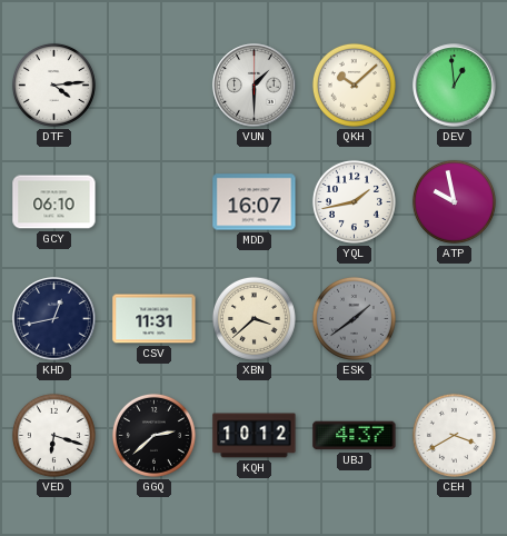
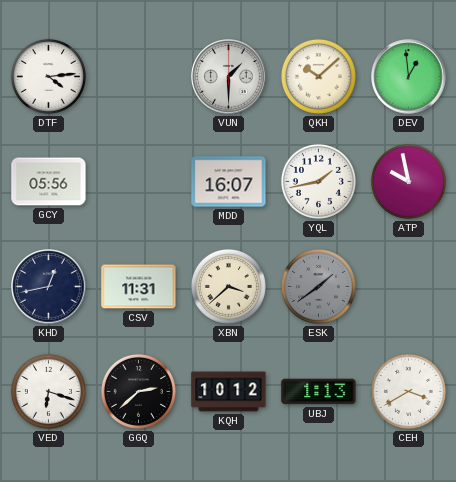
GCY: 06:10 -> 05:56
UBJ: 4:37 -> 1:13
